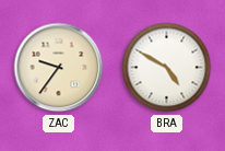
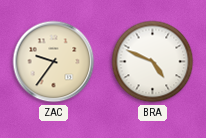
BRA: 4:50 -> 4:49
